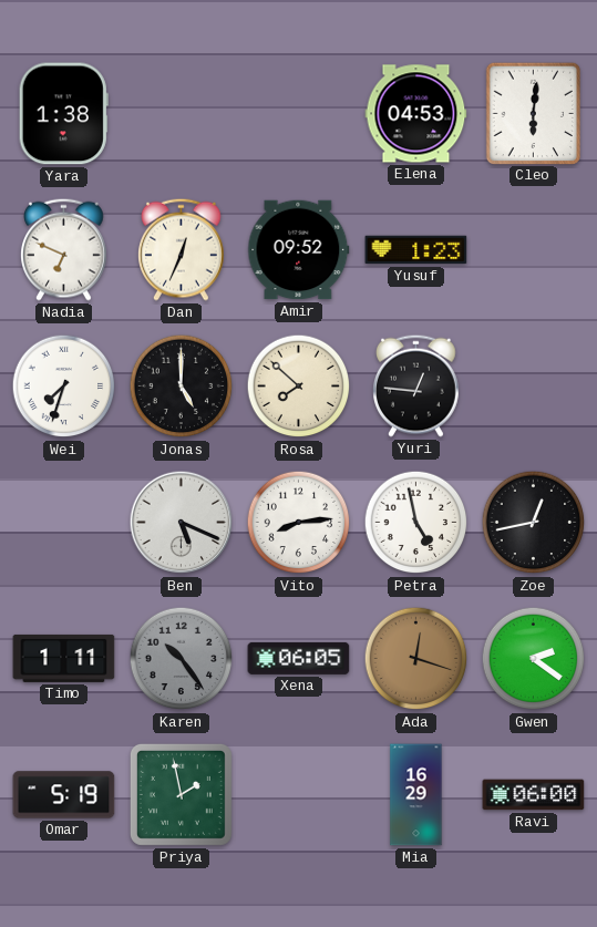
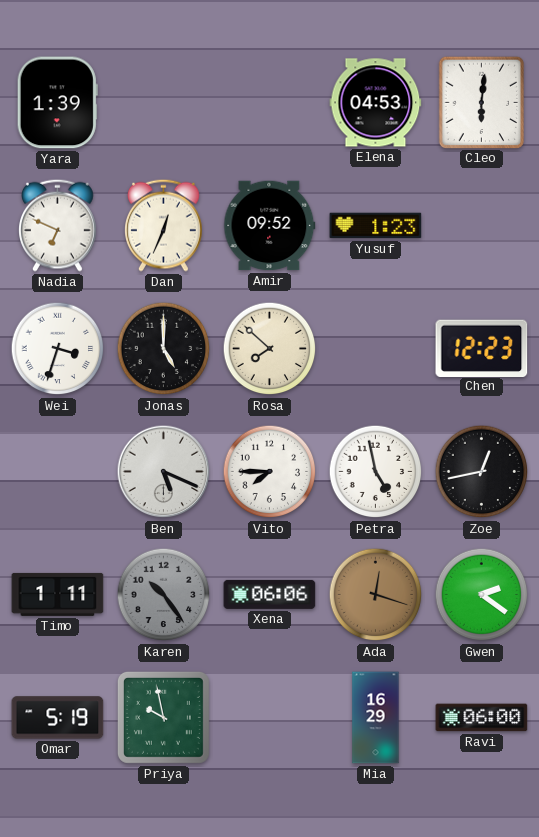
Yara: 1:38 -> 1:39
Wei: 7:33 -> 3:33
Yuri: 12:46 -> none
Chen: none -> 12:23
Vito: 8:14 -> 7:45
Xena: 06:05 -> 06:06
Priya: 1:58 -> 9:58
